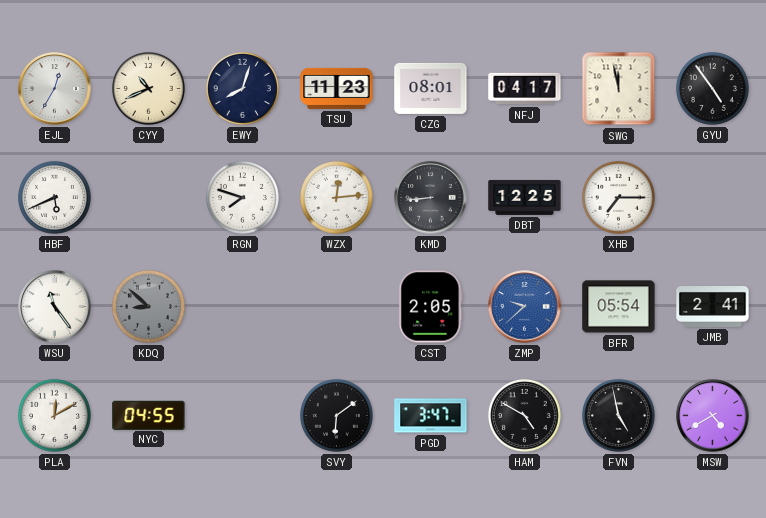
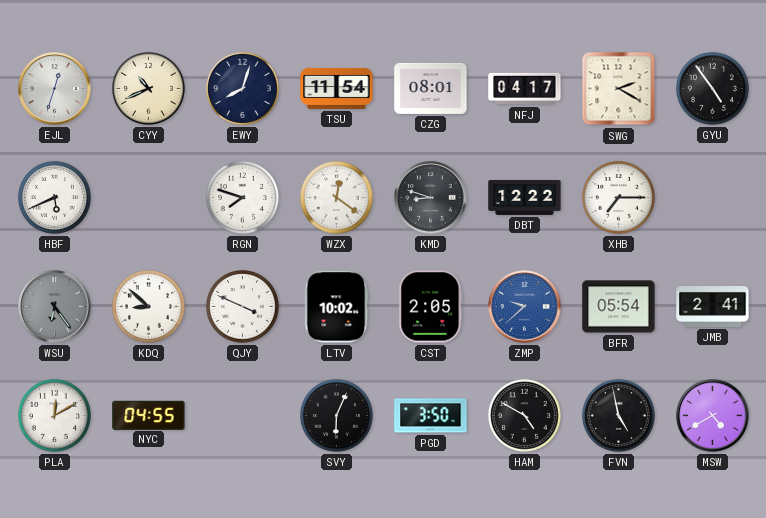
EJL: 12:35 -> 12:33
TSU: 11:23 -> 11:54
SWG: 11:58 -> 2:20
WZX: 12:14 -> 12:21
KMD: 8:44 -> 8:48
DBT: 12:25 -> 12:22
WSU: 11:24 -> 6:24
WSU dial: white -> grey
KDQ dial: grey -> white
QJY: none -> 3:49
LTV: none -> 10:02
SVY: 6:09 -> 6:04
PGD: 3:47 -> 3:50
